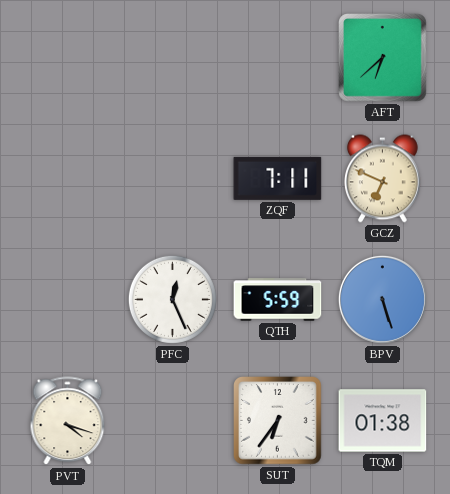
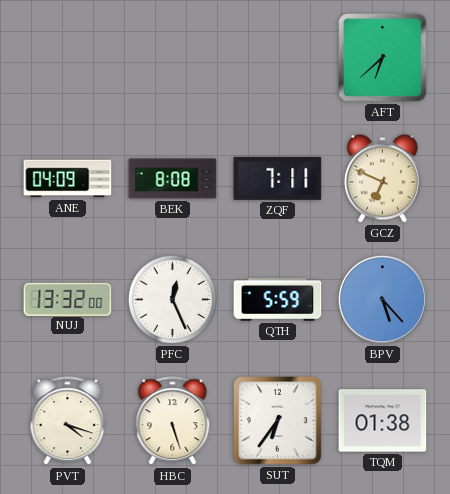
ANE: none -> 04:09
BEK: none -> 8:08
NUJ: none -> 13:32
BPV: 5:27 -> 5:23
HBC: none -> 5:27
